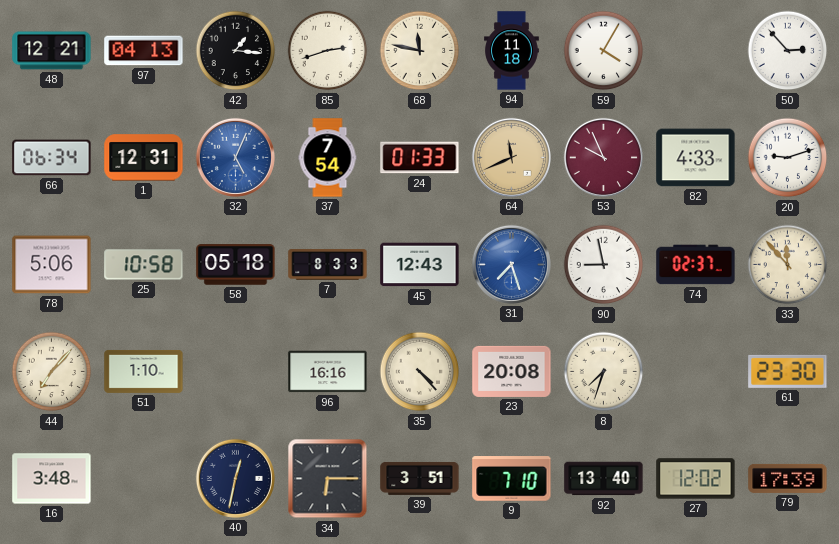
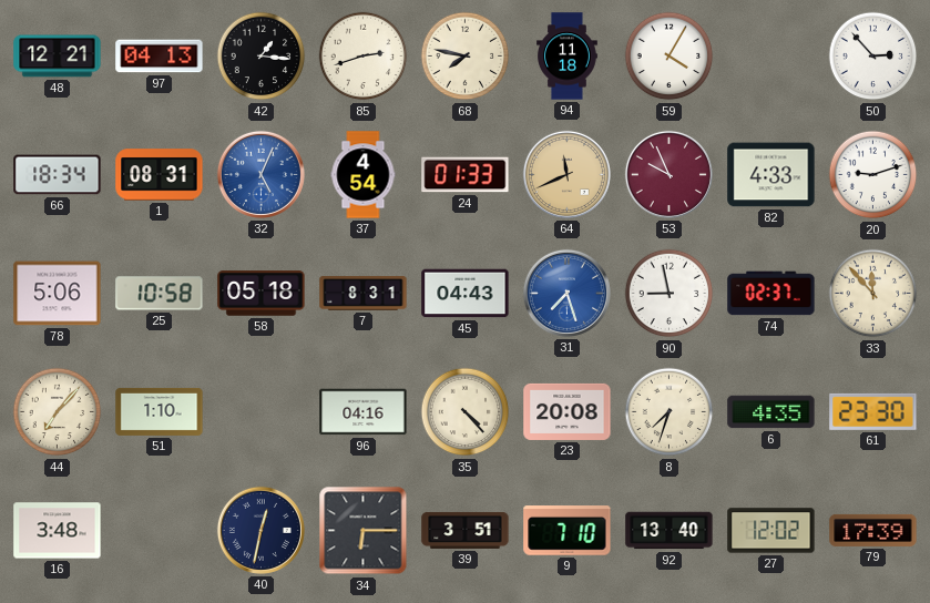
68: 11:47 -> 7:47
66: 06:34 -> 18:34
1: 12:31 -> 08:31
37: 7:54 -> 4:54
7: 8:33 -> 8:31
45: 12:43 -> 04:43
96: 16:16 -> 04:16
6: none -> 4:35
